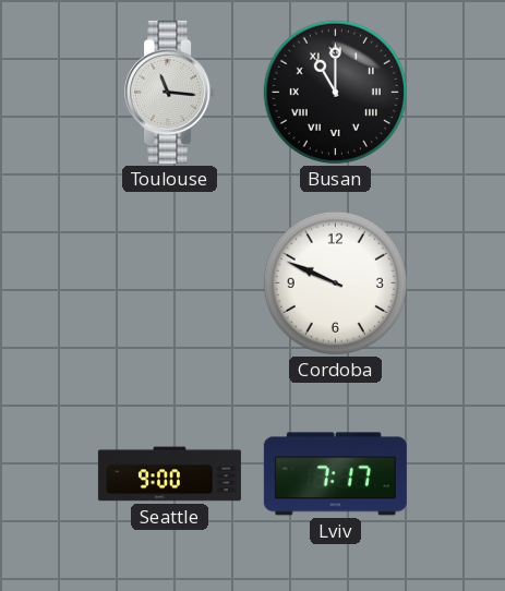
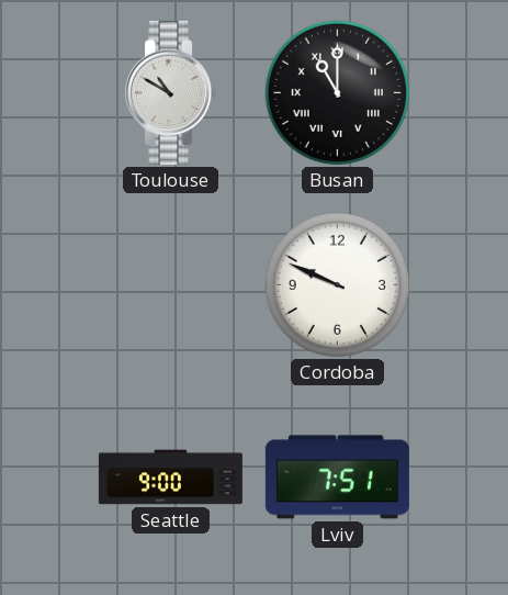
Toulouse: 11:16 -> 10:50
Lviv: 7:17 -> 7:51
